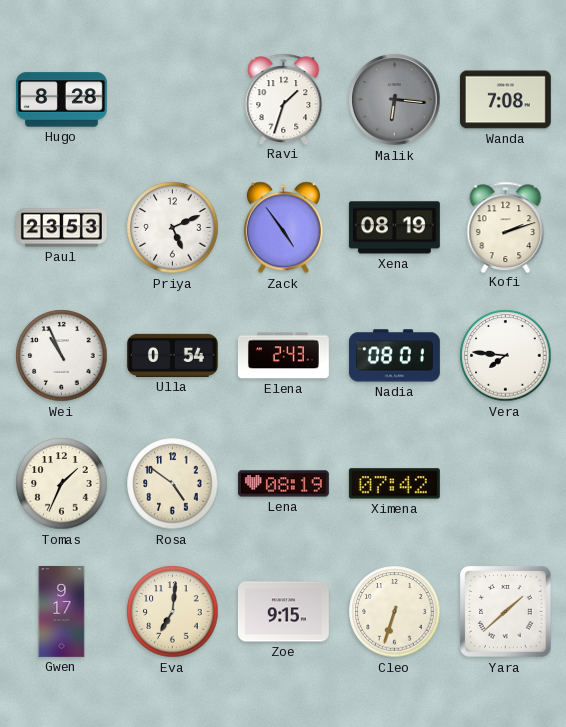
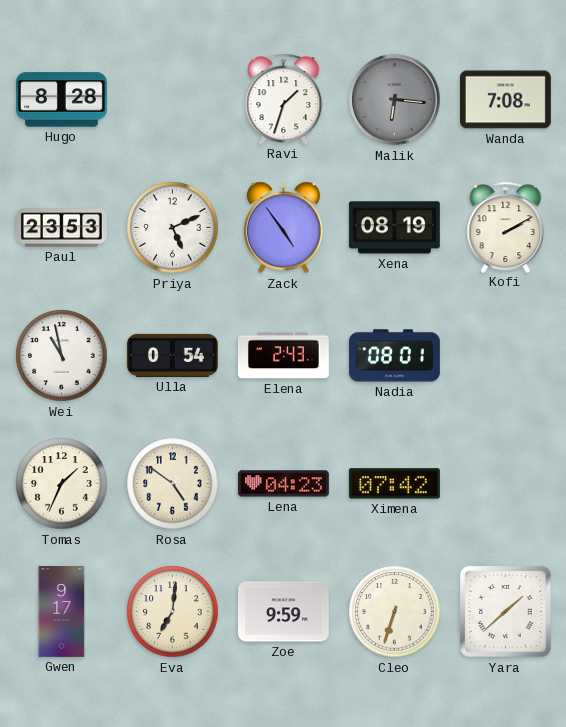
Kofi: 2:12 -> 2:10
Wei: 10:56 -> 10:58
Vera: 7:46 -> none
Lena: 08:19 -> 04:23
Zoe: 9:15 -> 9:59
